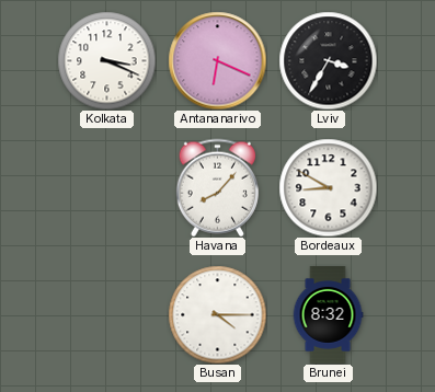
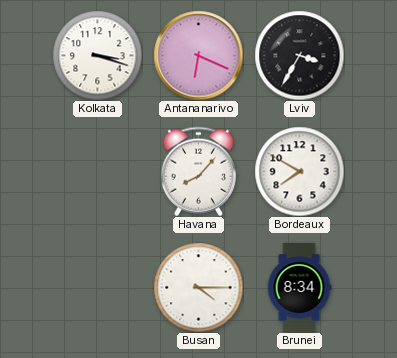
Kolkata: 3:19 -> 3:18
Bordeaux: 8:50 -> 7:50
Brunei: 8:32 -> 8:34
